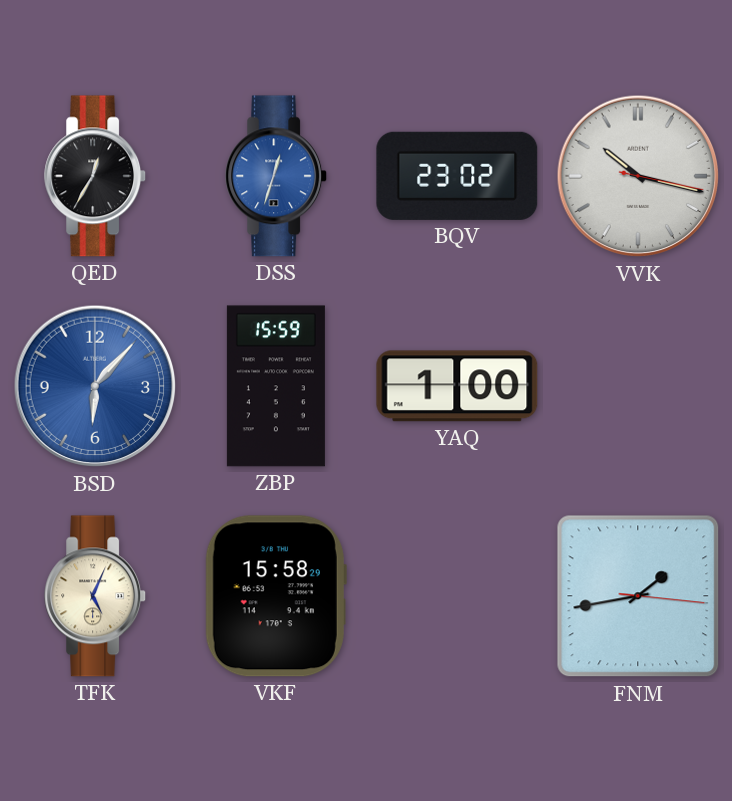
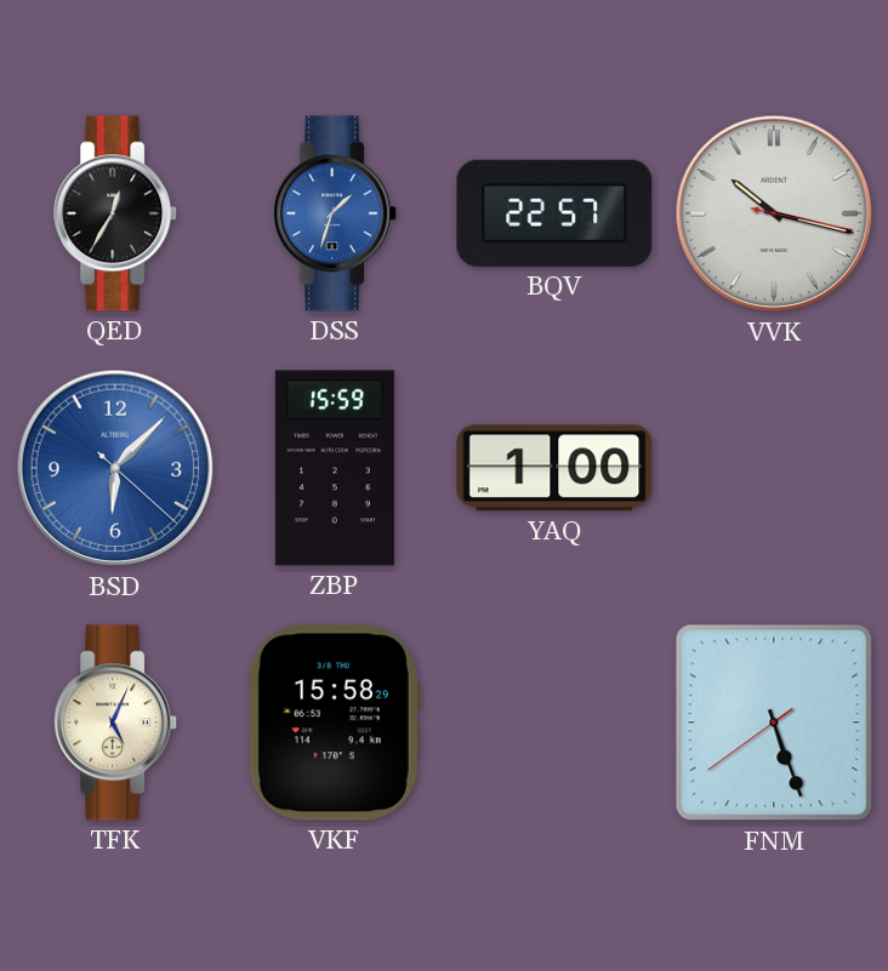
DSS: 12:33 -> 1:33
BQV: 23:02 -> 22:57
BSD: 6:07:00 -> 6:07:22
FNM: 1:43 -> 5:26
